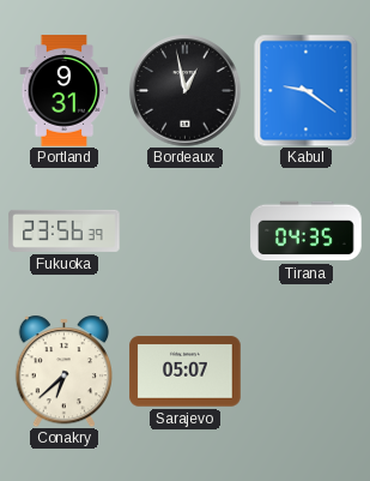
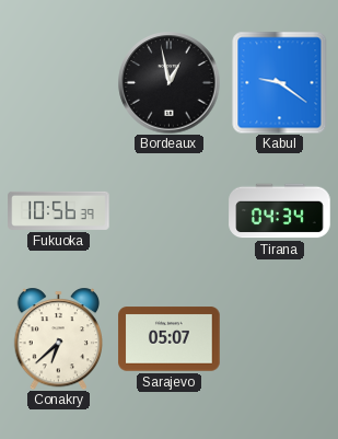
Portland: 9:31 -> none
Fukuoka: 23:56 -> 10:56
Tirana: 04:35 -> 04:34
